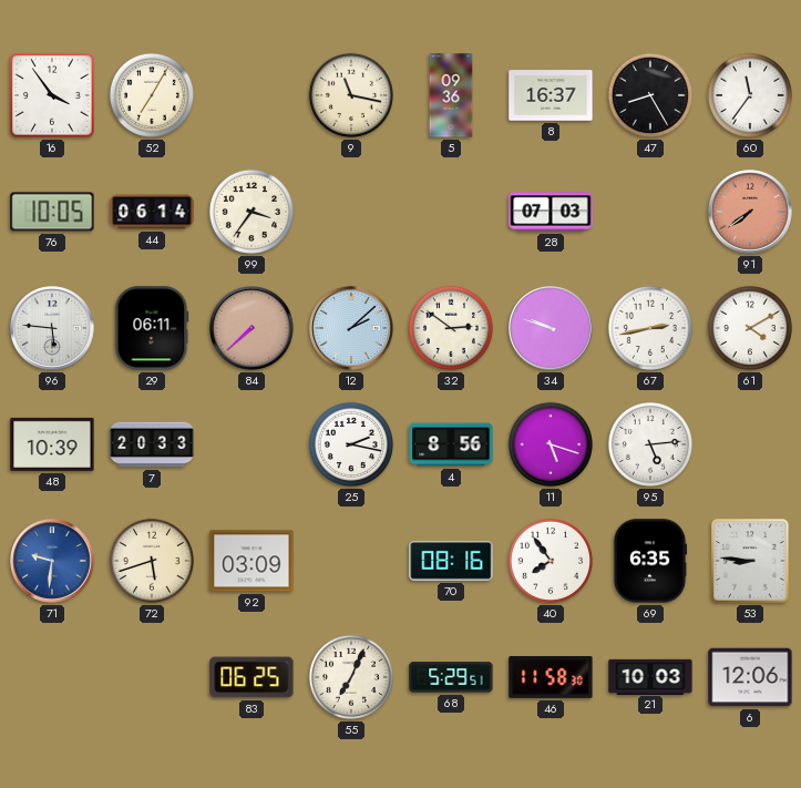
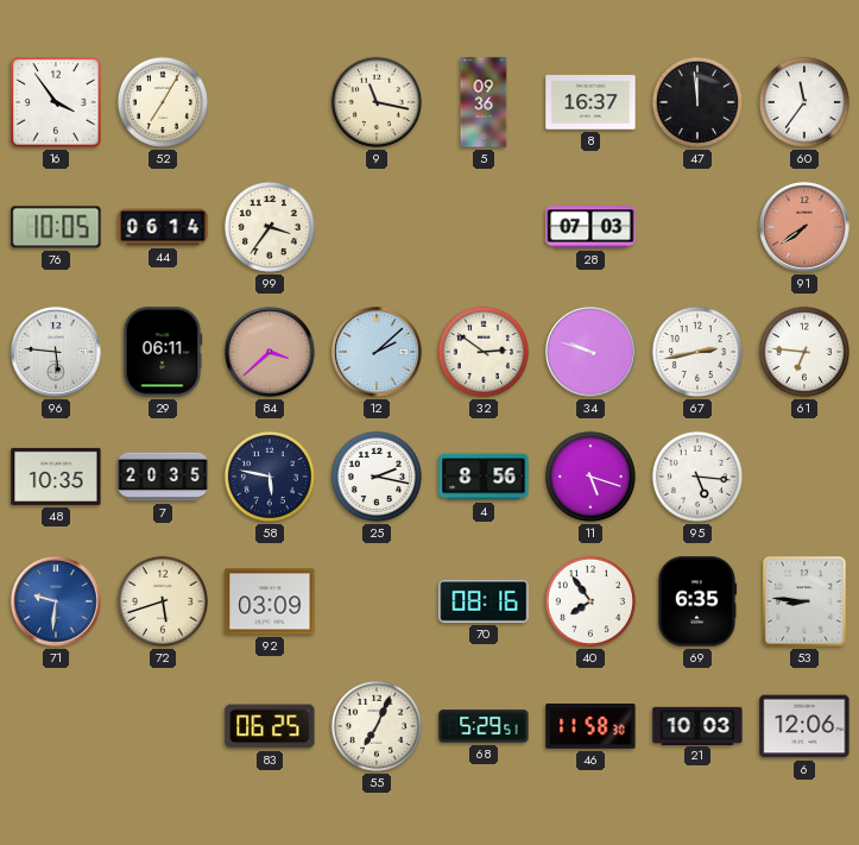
47: 8:25 -> 11:59
84: 7:38 -> 3:38
61: 4:10 -> 6:46
48: 10:39 -> 10:35
7: 20:33 -> 20:35
58: none -> 5:47
95: 5:14 -> 5:16
